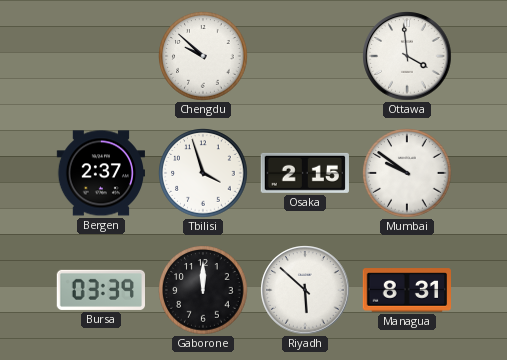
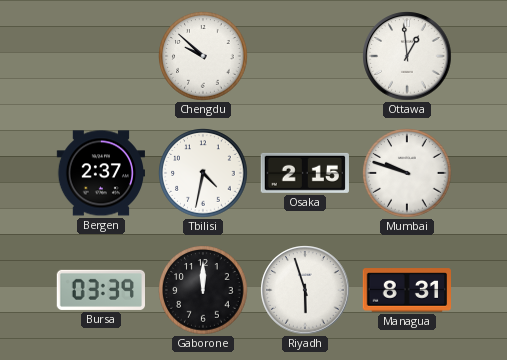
Ottawa: 3:59 -> 12:59
Tbilisi: 3:57 -> 4:32
Mumbai: 9:51 -> 9:48
Riyadh: 5:52 -> 5:57
